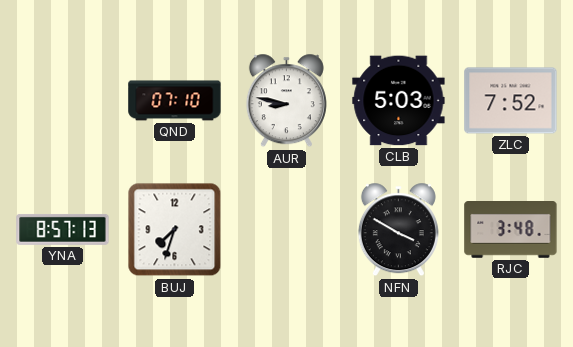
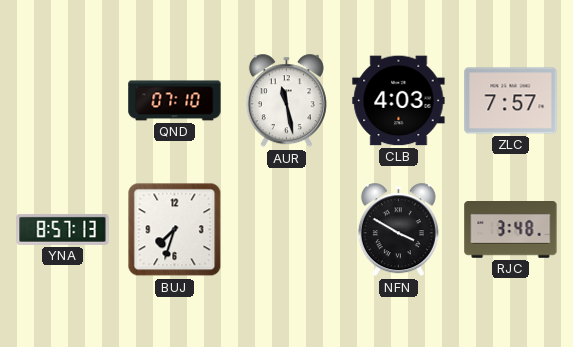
AUR: 8:47 -> 11:28
CLB: 5:03 -> 4:03
ZLC: 7:52 -> 7:57
